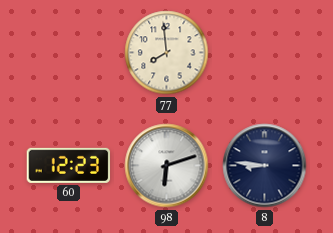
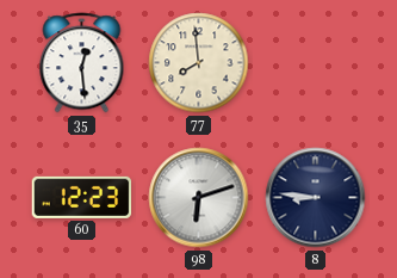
35: none -> 12:29
